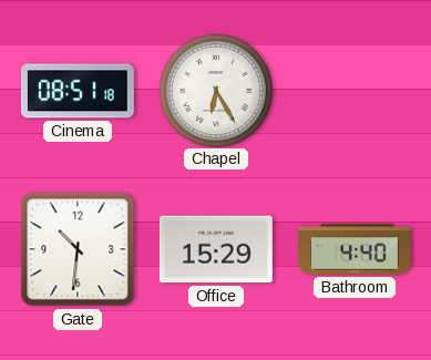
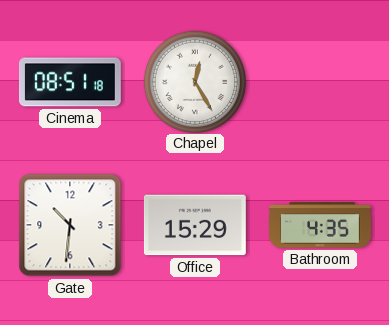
Chapel: 6:25 -> 12:25
Bathroom: 4:40 -> 4:35
